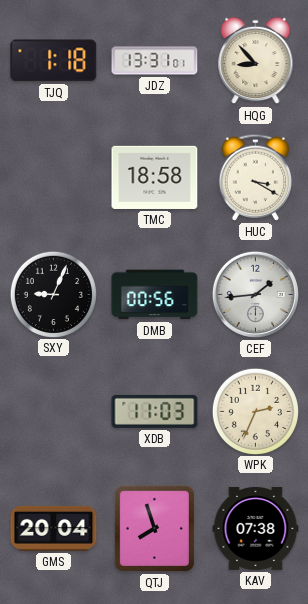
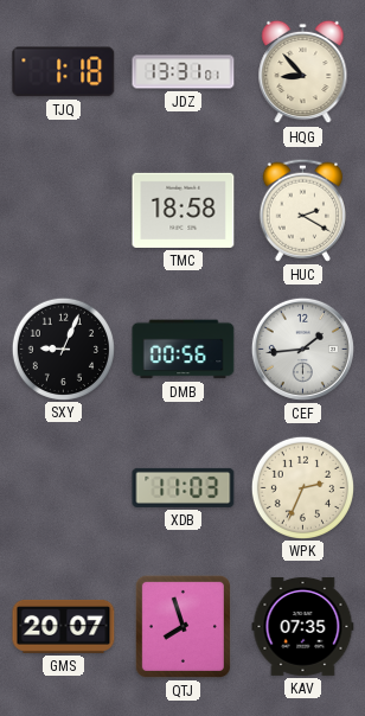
HUC: 3:20 -> 2:20
GMS: 20:04 -> 20:07
KAV: 07:38 -> 07:35
